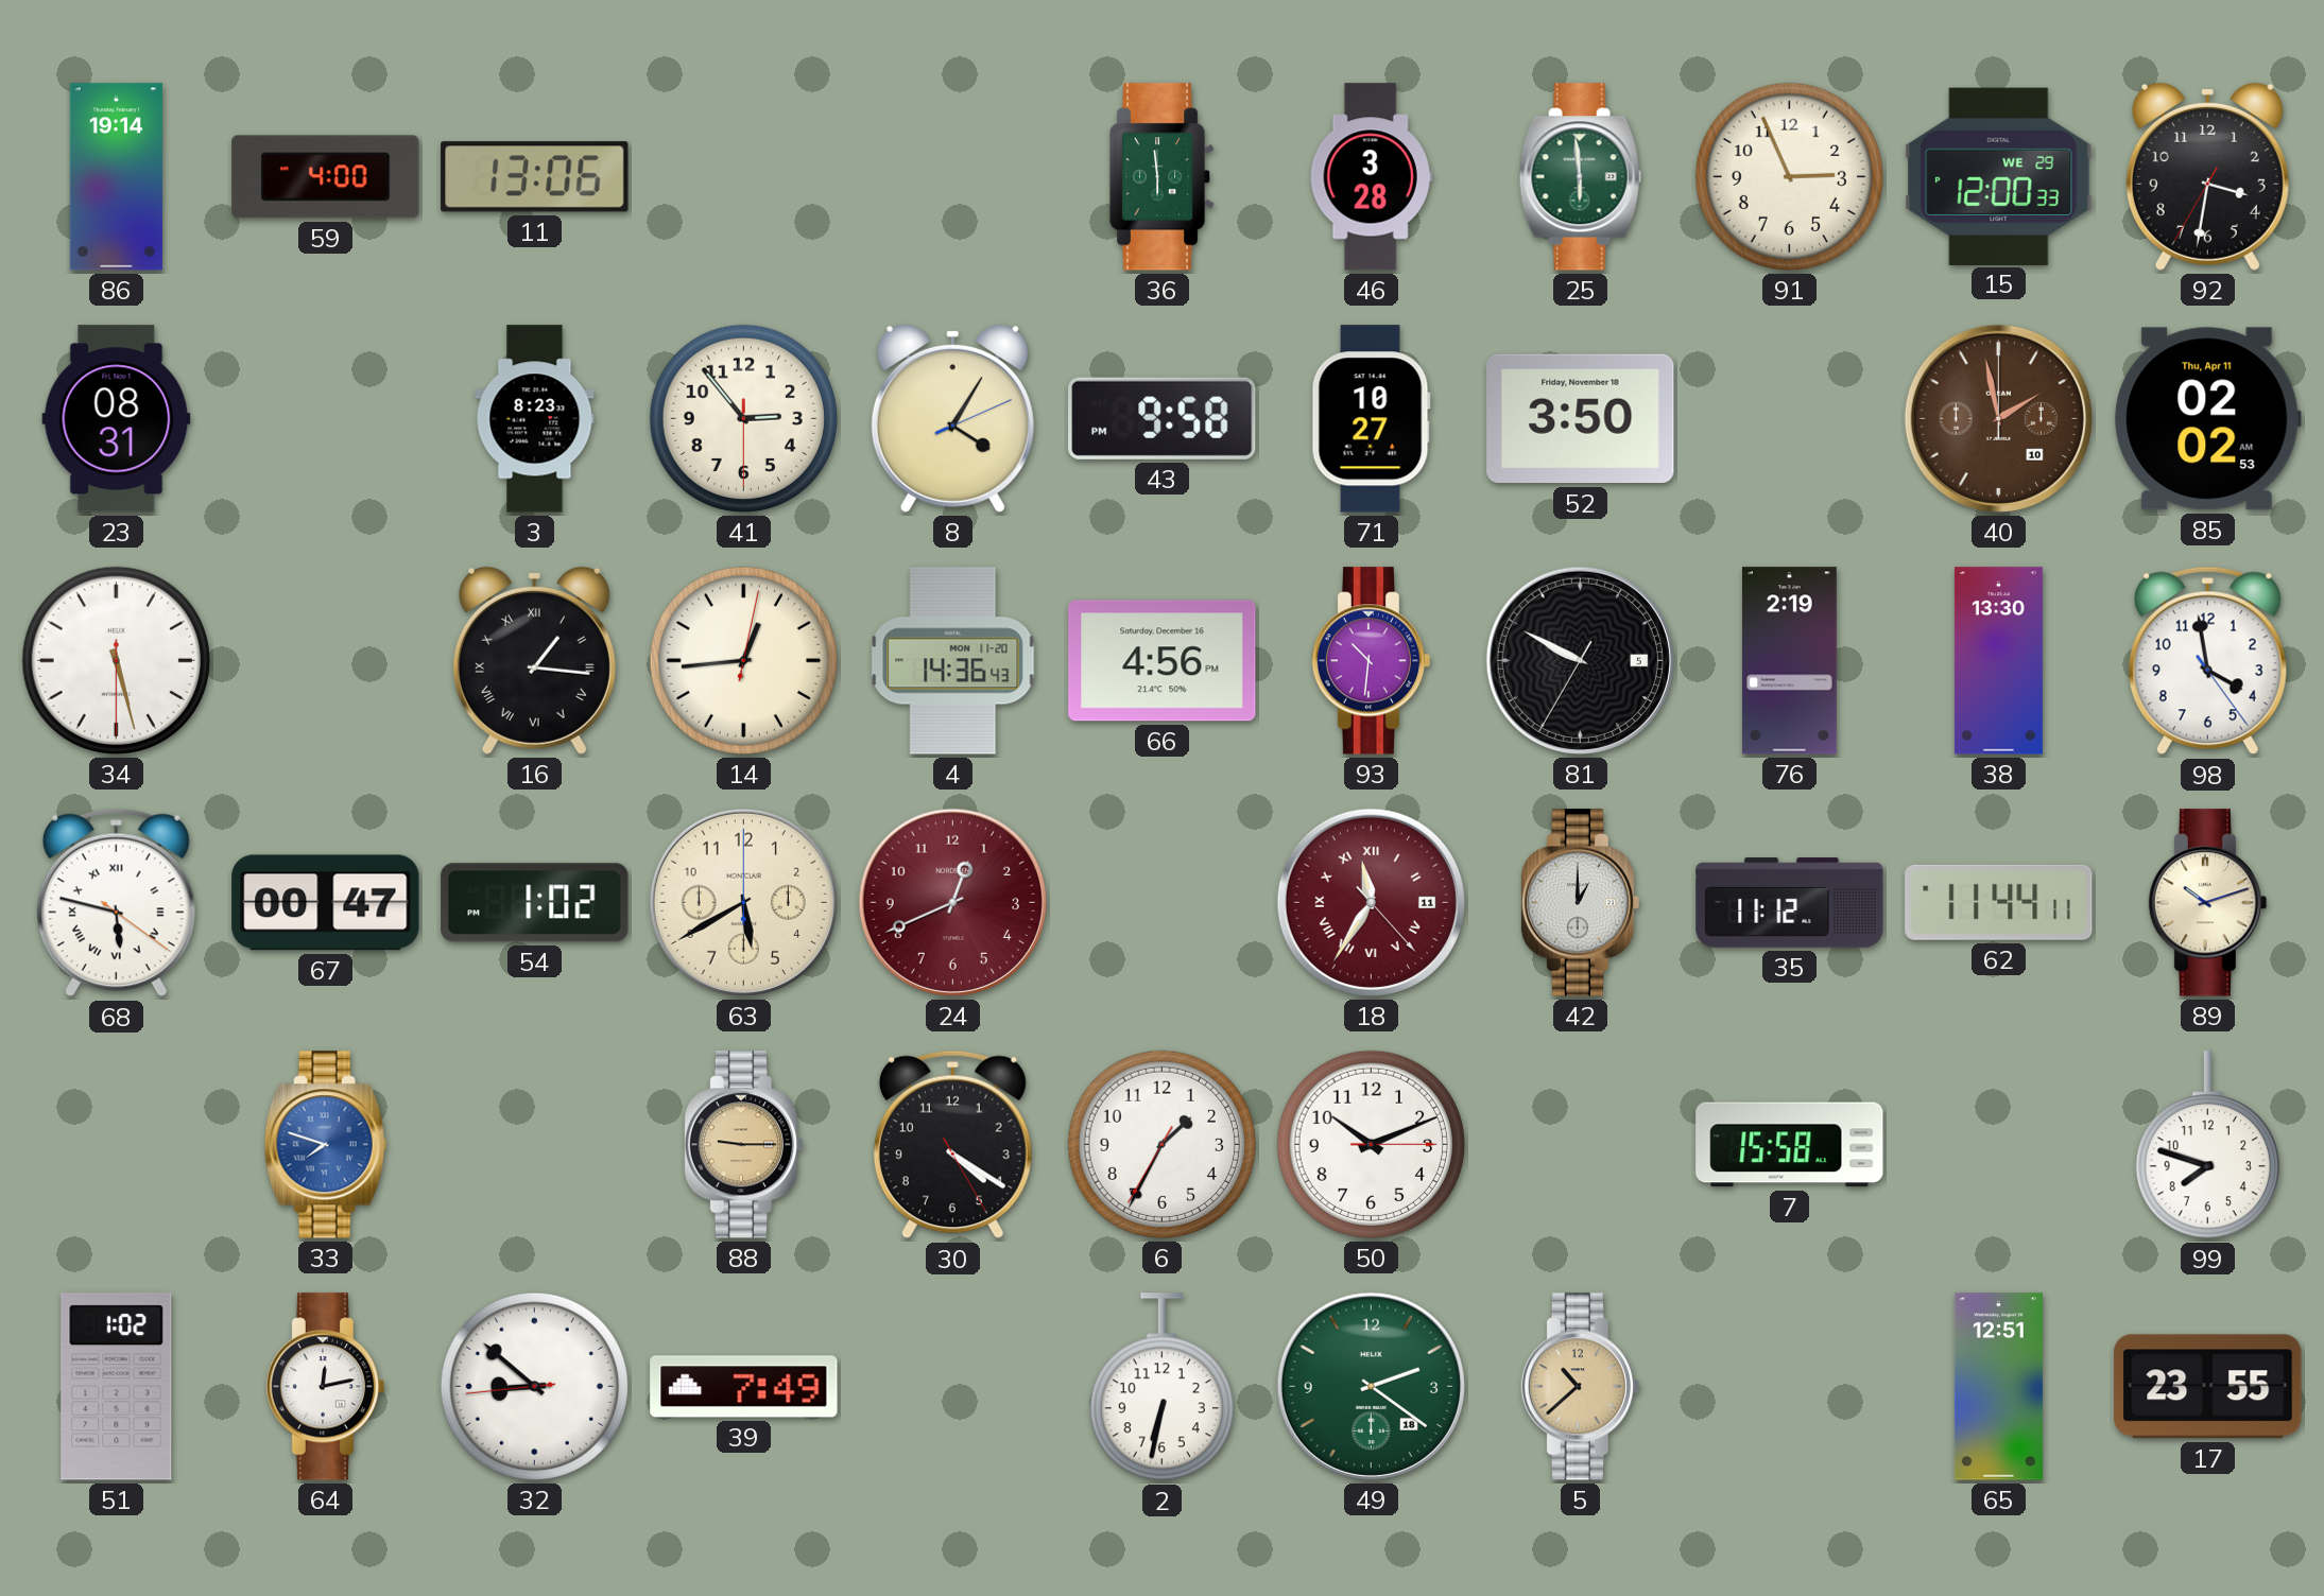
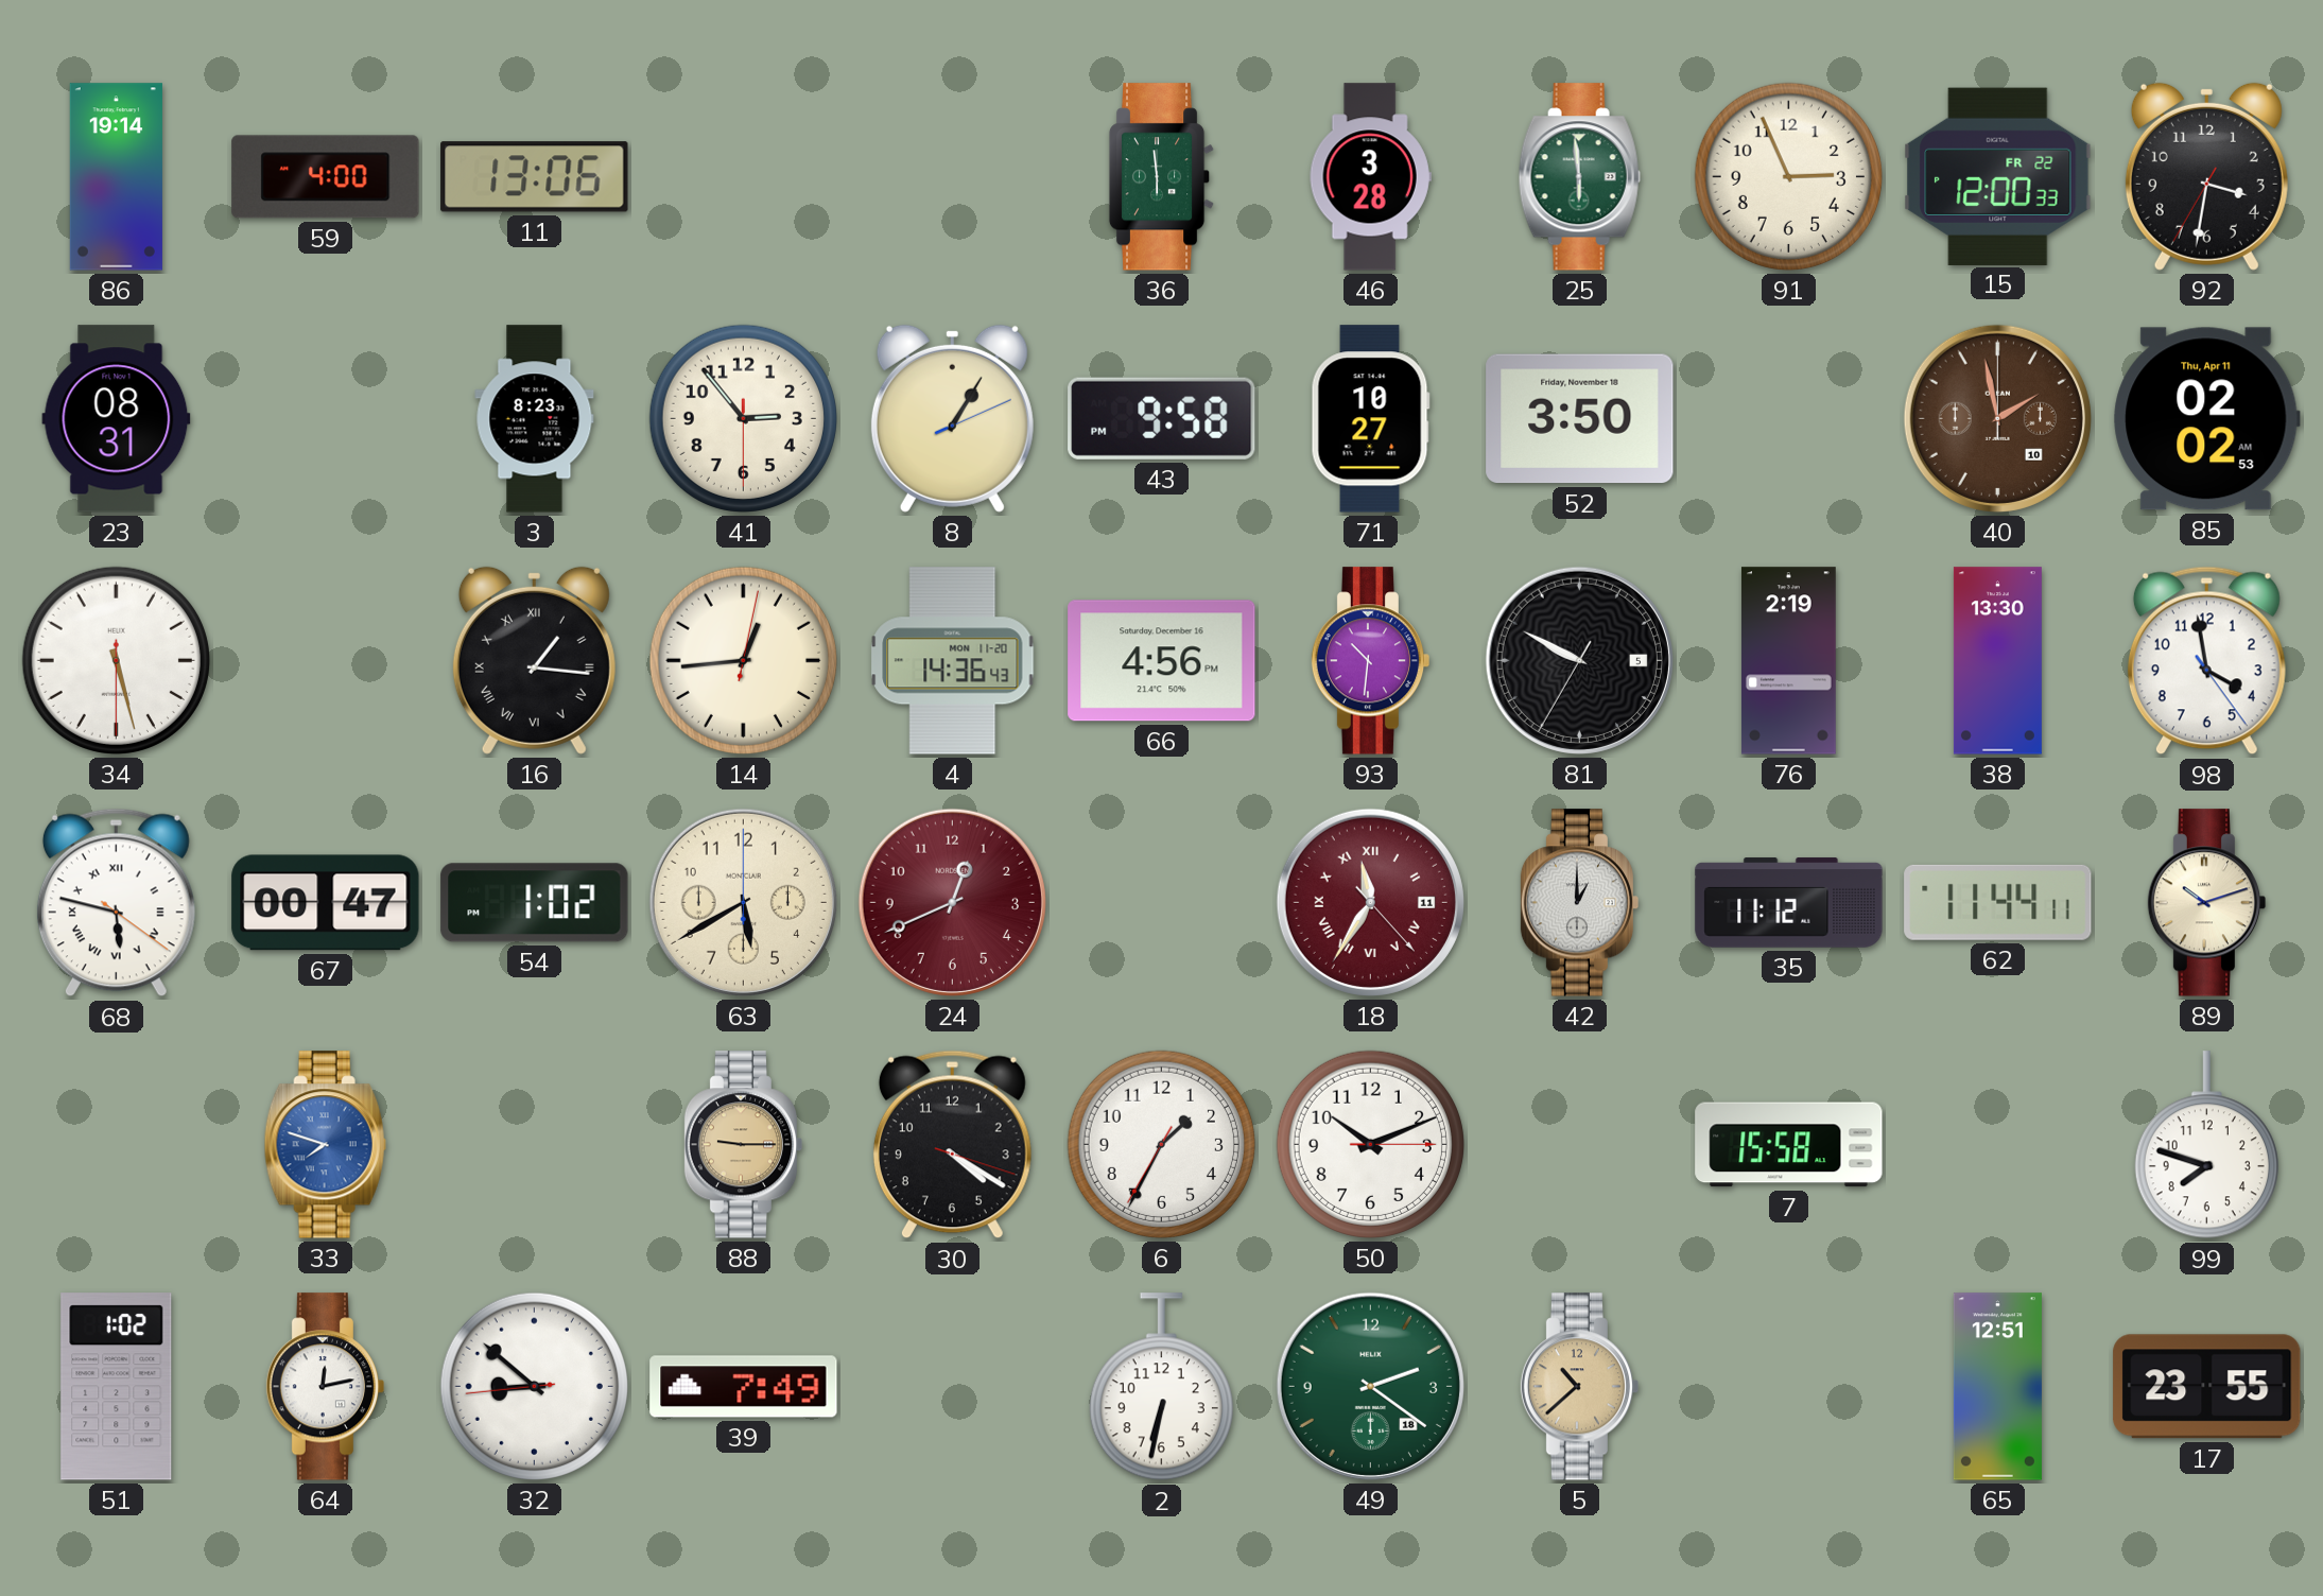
15 date: WE 29 -> FR 22
8: 4:05 -> 1:05
30: 4:20:25 -> 4:20:18
